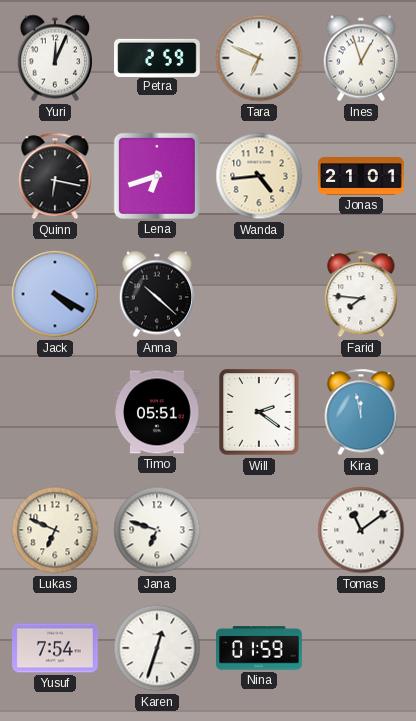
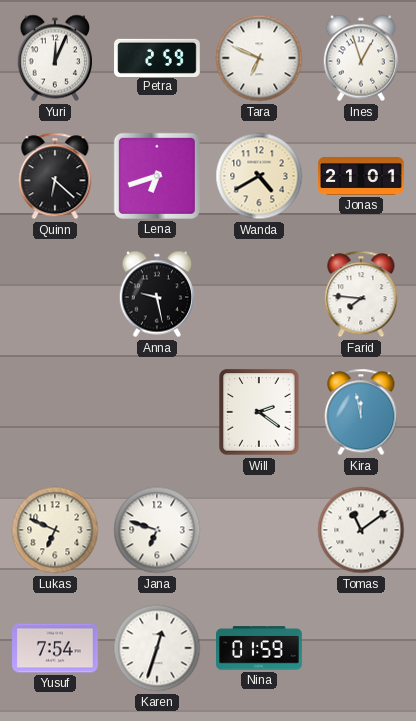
Quinn: 6:17 -> 6:22
Wanda: 4:44 -> 4:40
Jack: 4:20 -> none
Anna: 10:22 -> 9:28
Timo: 05:51 -> none
